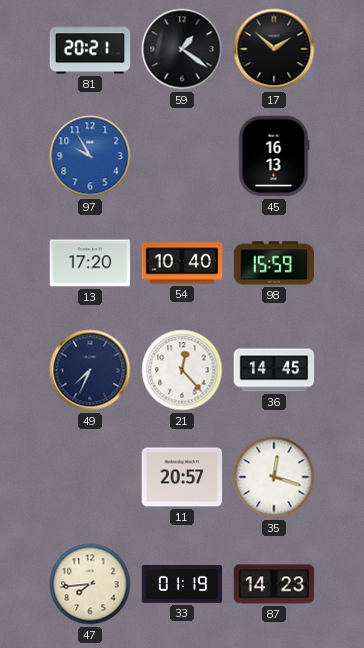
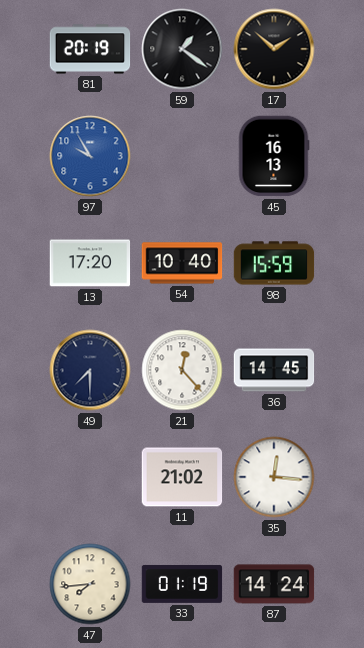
81: 20:21 -> 20:19
49: 7:34 -> 7:30
11: 20:57 -> 21:02
35: 12:18 -> 12:16
87: 14:23 -> 14:24
